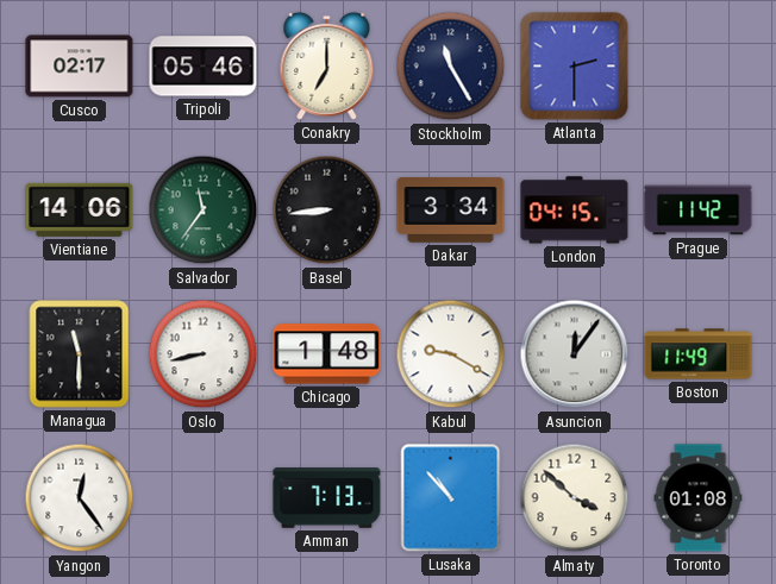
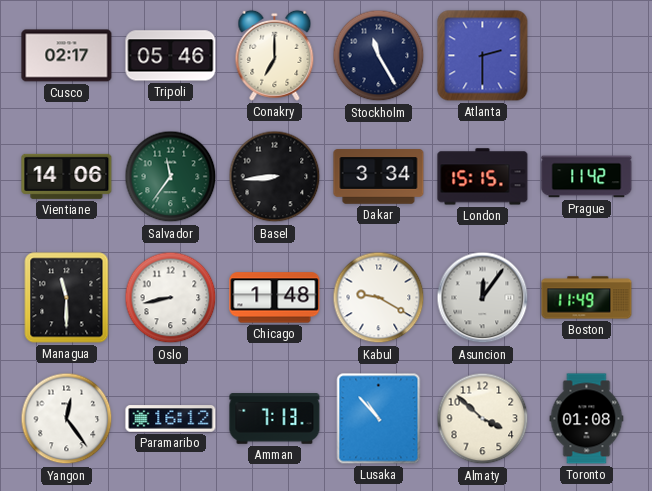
London: 04:15 -> 15:15
Paramaribo: none -> 16:12
